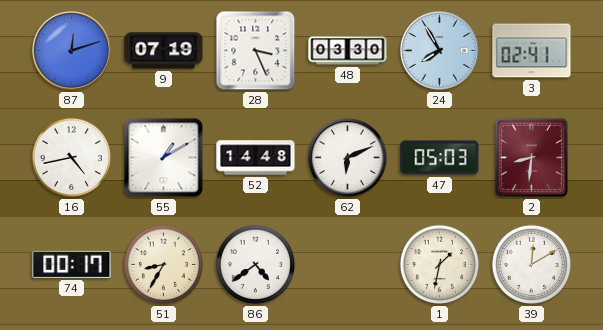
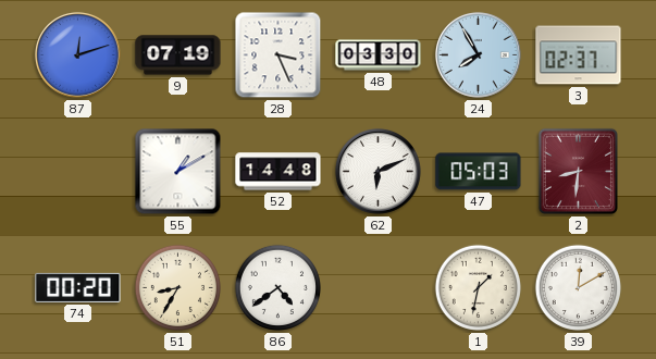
3: 02:41 -> 02:37
16: 4:43 -> none
74: 00:17 -> 00:20
